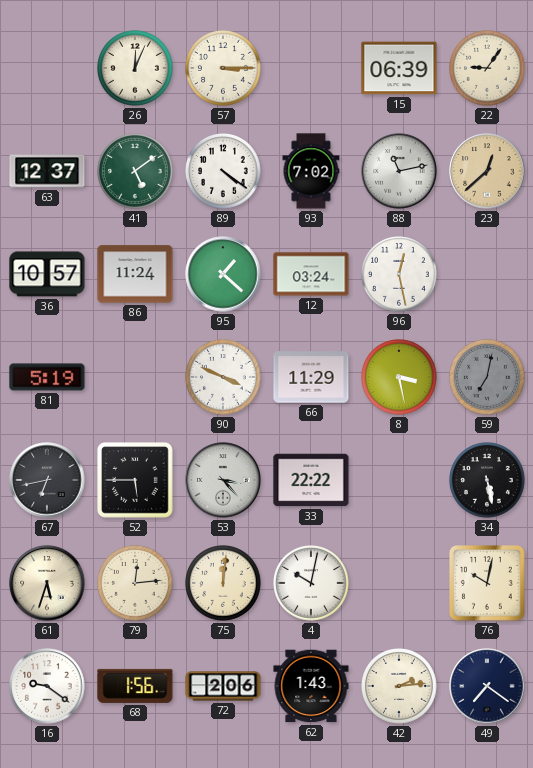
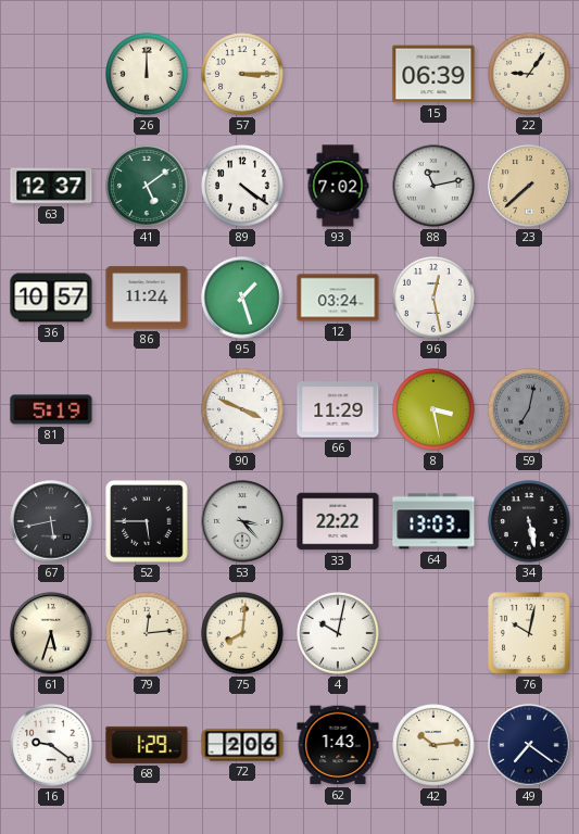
26: 12:04 -> 12:00
23: 12:38 -> 7:38
95: 1:22 -> 1:27
67: 6:43 -> 5:43
64: none -> 13:03
75: 12:01 -> 8:01
68: 1:56 -> 1:29
42: 2:14 -> 10:14
